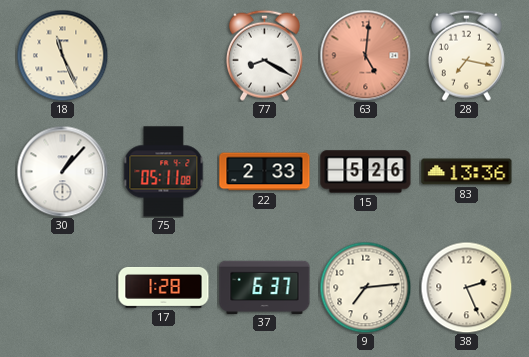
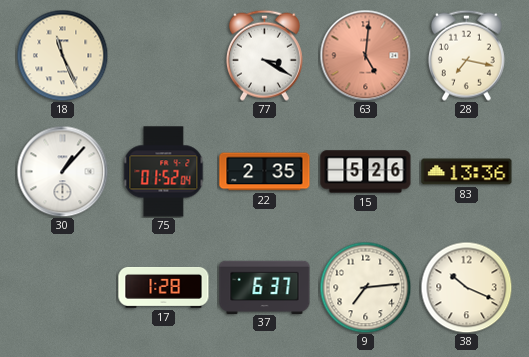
77: 8:20 -> 3:20
75: 05:11 -> 01:52
22: 2:33 -> 2:35
38: 2:26 -> 10:19
